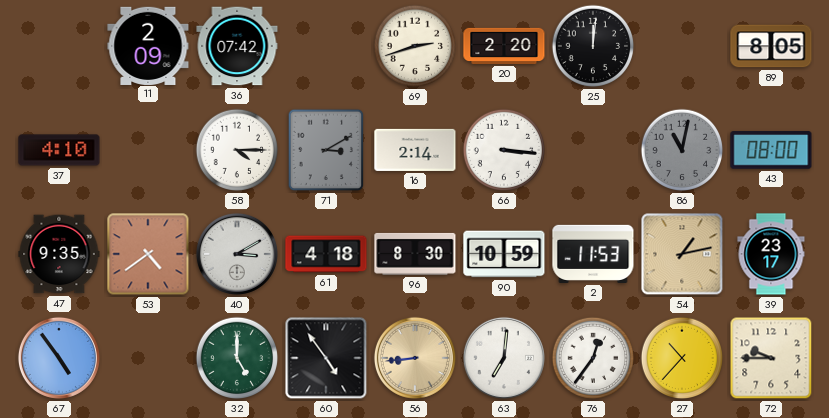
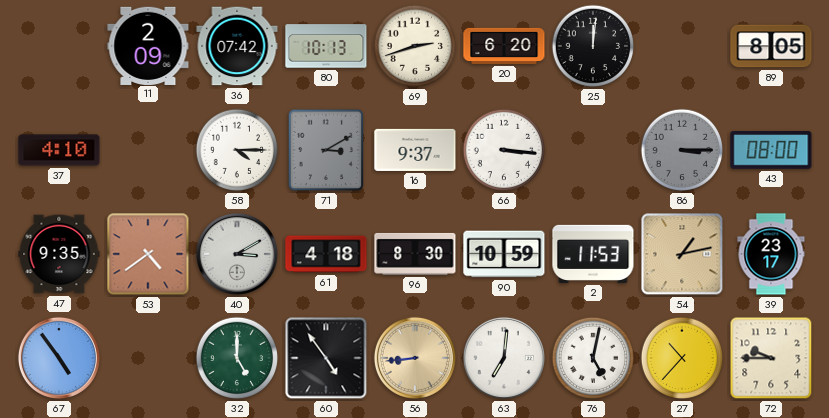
80: none -> 10:13
20: 2:20 -> 6:20
16: 2:14 -> 9:37
86: 11:02 -> 3:15
76: 12:36 -> 5:02
